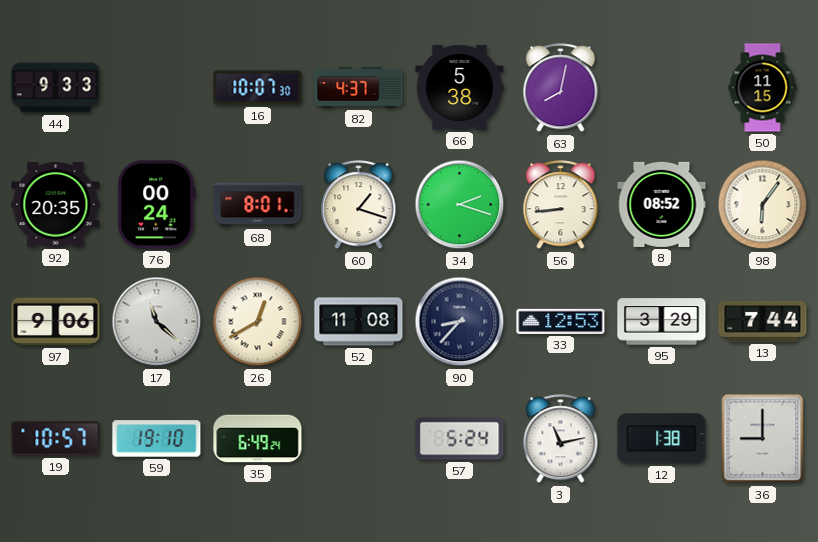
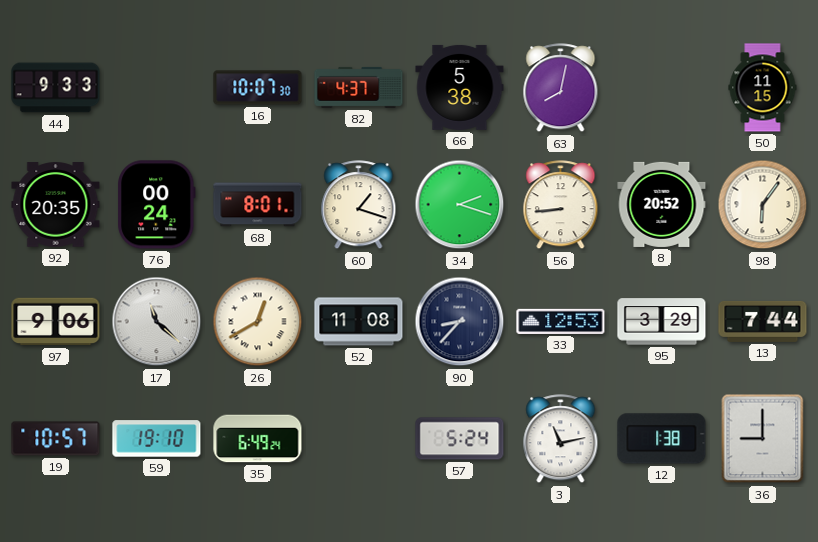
8: 08:52 -> 20:52
